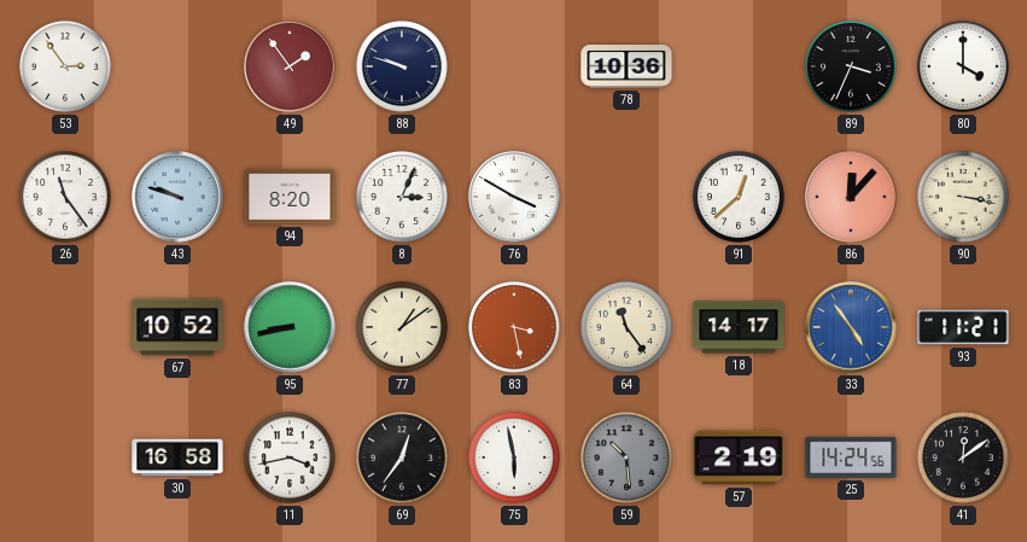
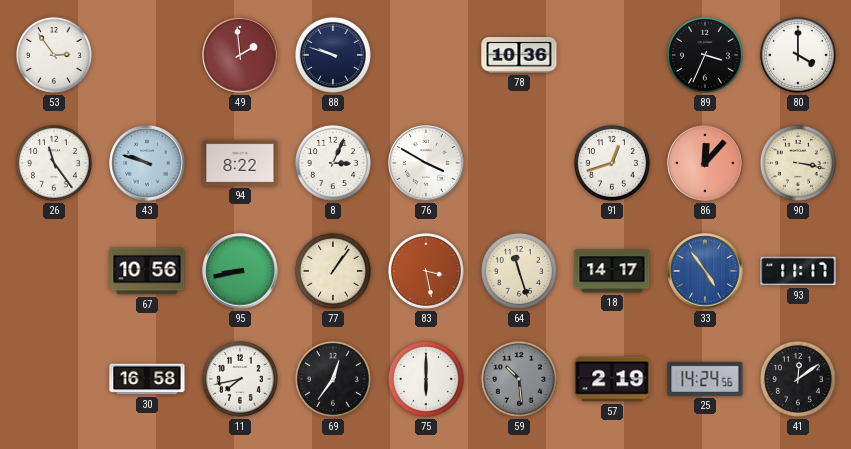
49: 1:54 -> 1:59
94: 8:20 -> 8:22
91: 12:38 -> 12:42
67: 10:52 -> 10:56
77: 1:09 -> 1:06
64: 11:24 -> 11:27
93: 11:21 -> 11:17
11: 3:43 -> 7:43
75: 5:58 -> 6:00
